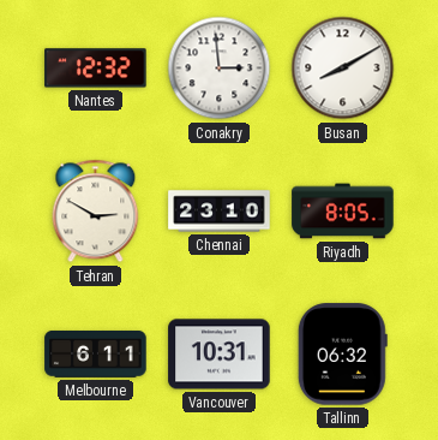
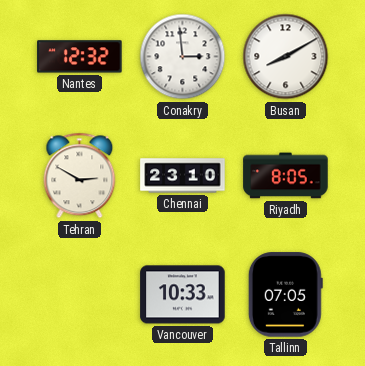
Melbourne: 6:11 -> none
Vancouver: 10:31 -> 10:33
Tallinn: 06:32 -> 07:05
